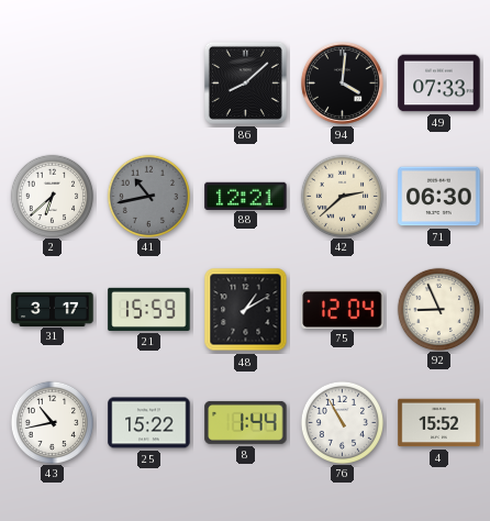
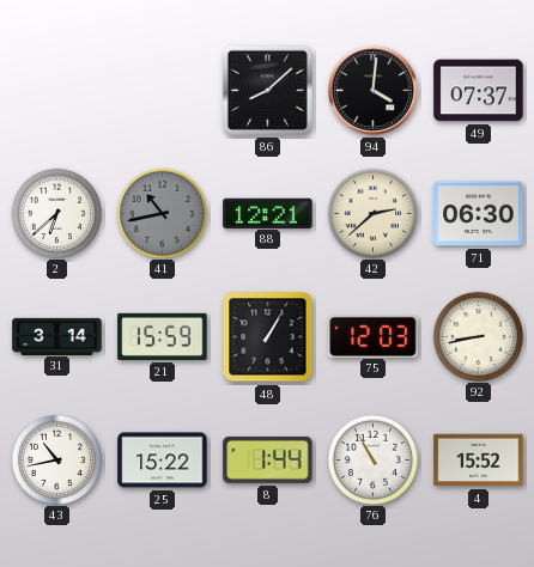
49: 07:33 -> 07:37
31: 3:17 -> 3:14
48: 1:10 -> 1:05
75: 12:04 -> 12:03
92: 8:56 -> 8:43
